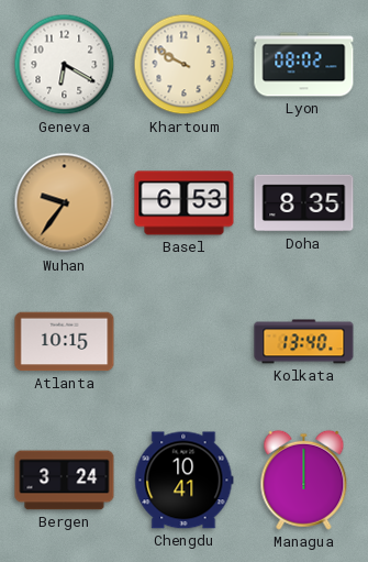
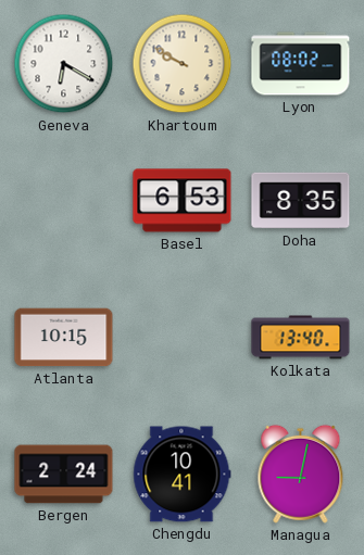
Wuhan: 9:36 -> none
Bergen: 3:24 -> 2:24
Managua: 12:00 -> 9:02
